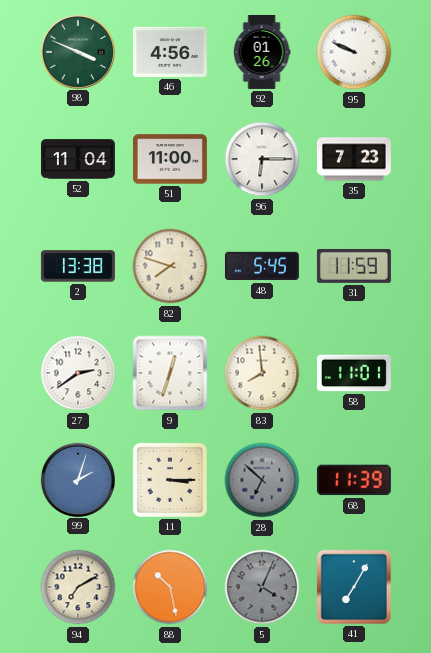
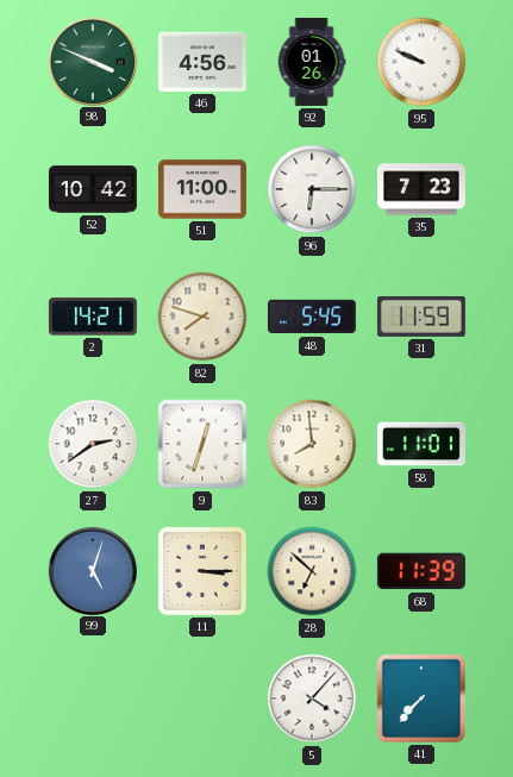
52: 11:04 -> 10:42
2: 13:38 -> 14:21
99: 2:03 -> 5:03
28 dial: grey -> cream
94: 7:10 -> none
88: 10:28 -> none
5: 4:04 -> 4:07
5 dial: grey -> white
41: 7:05 -> 7:37
